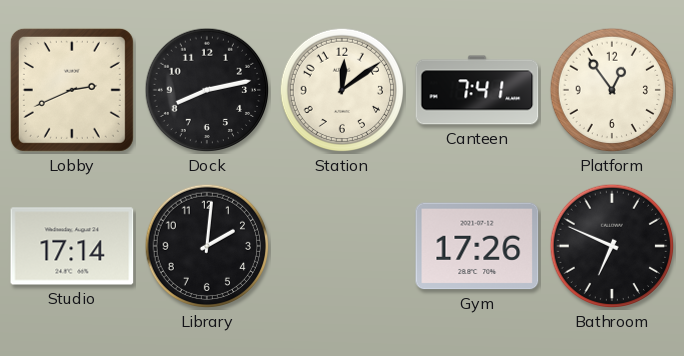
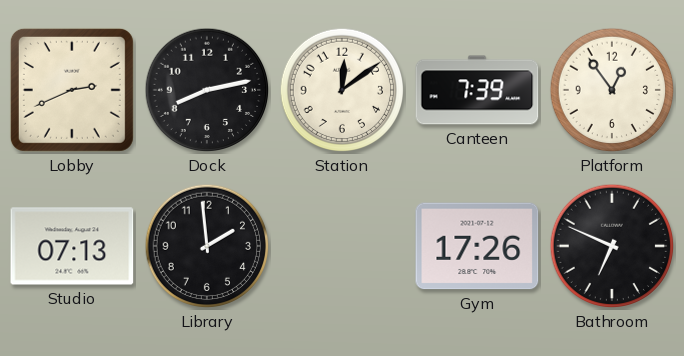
Canteen: 7:41 -> 7:39
Studio: 17:14 -> 07:13
Library: 2:01 -> 1:59
